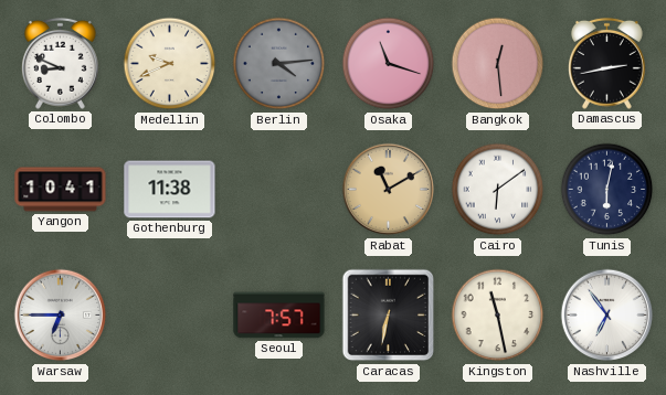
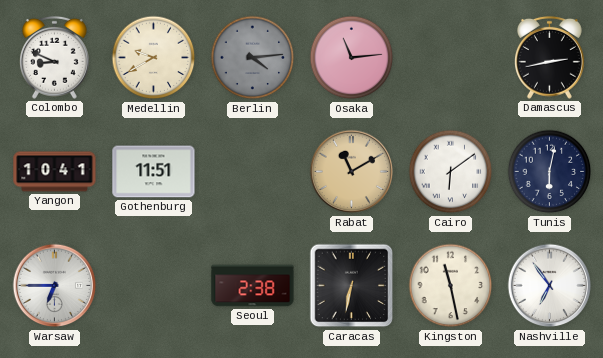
Medellin: 9:41 -> 9:40
Osaka: 11:18 -> 11:14
Bangkok: 12:29 -> none
Gothenburg: 11:38 -> 11:51
Seoul: 7:57 -> 2:38
